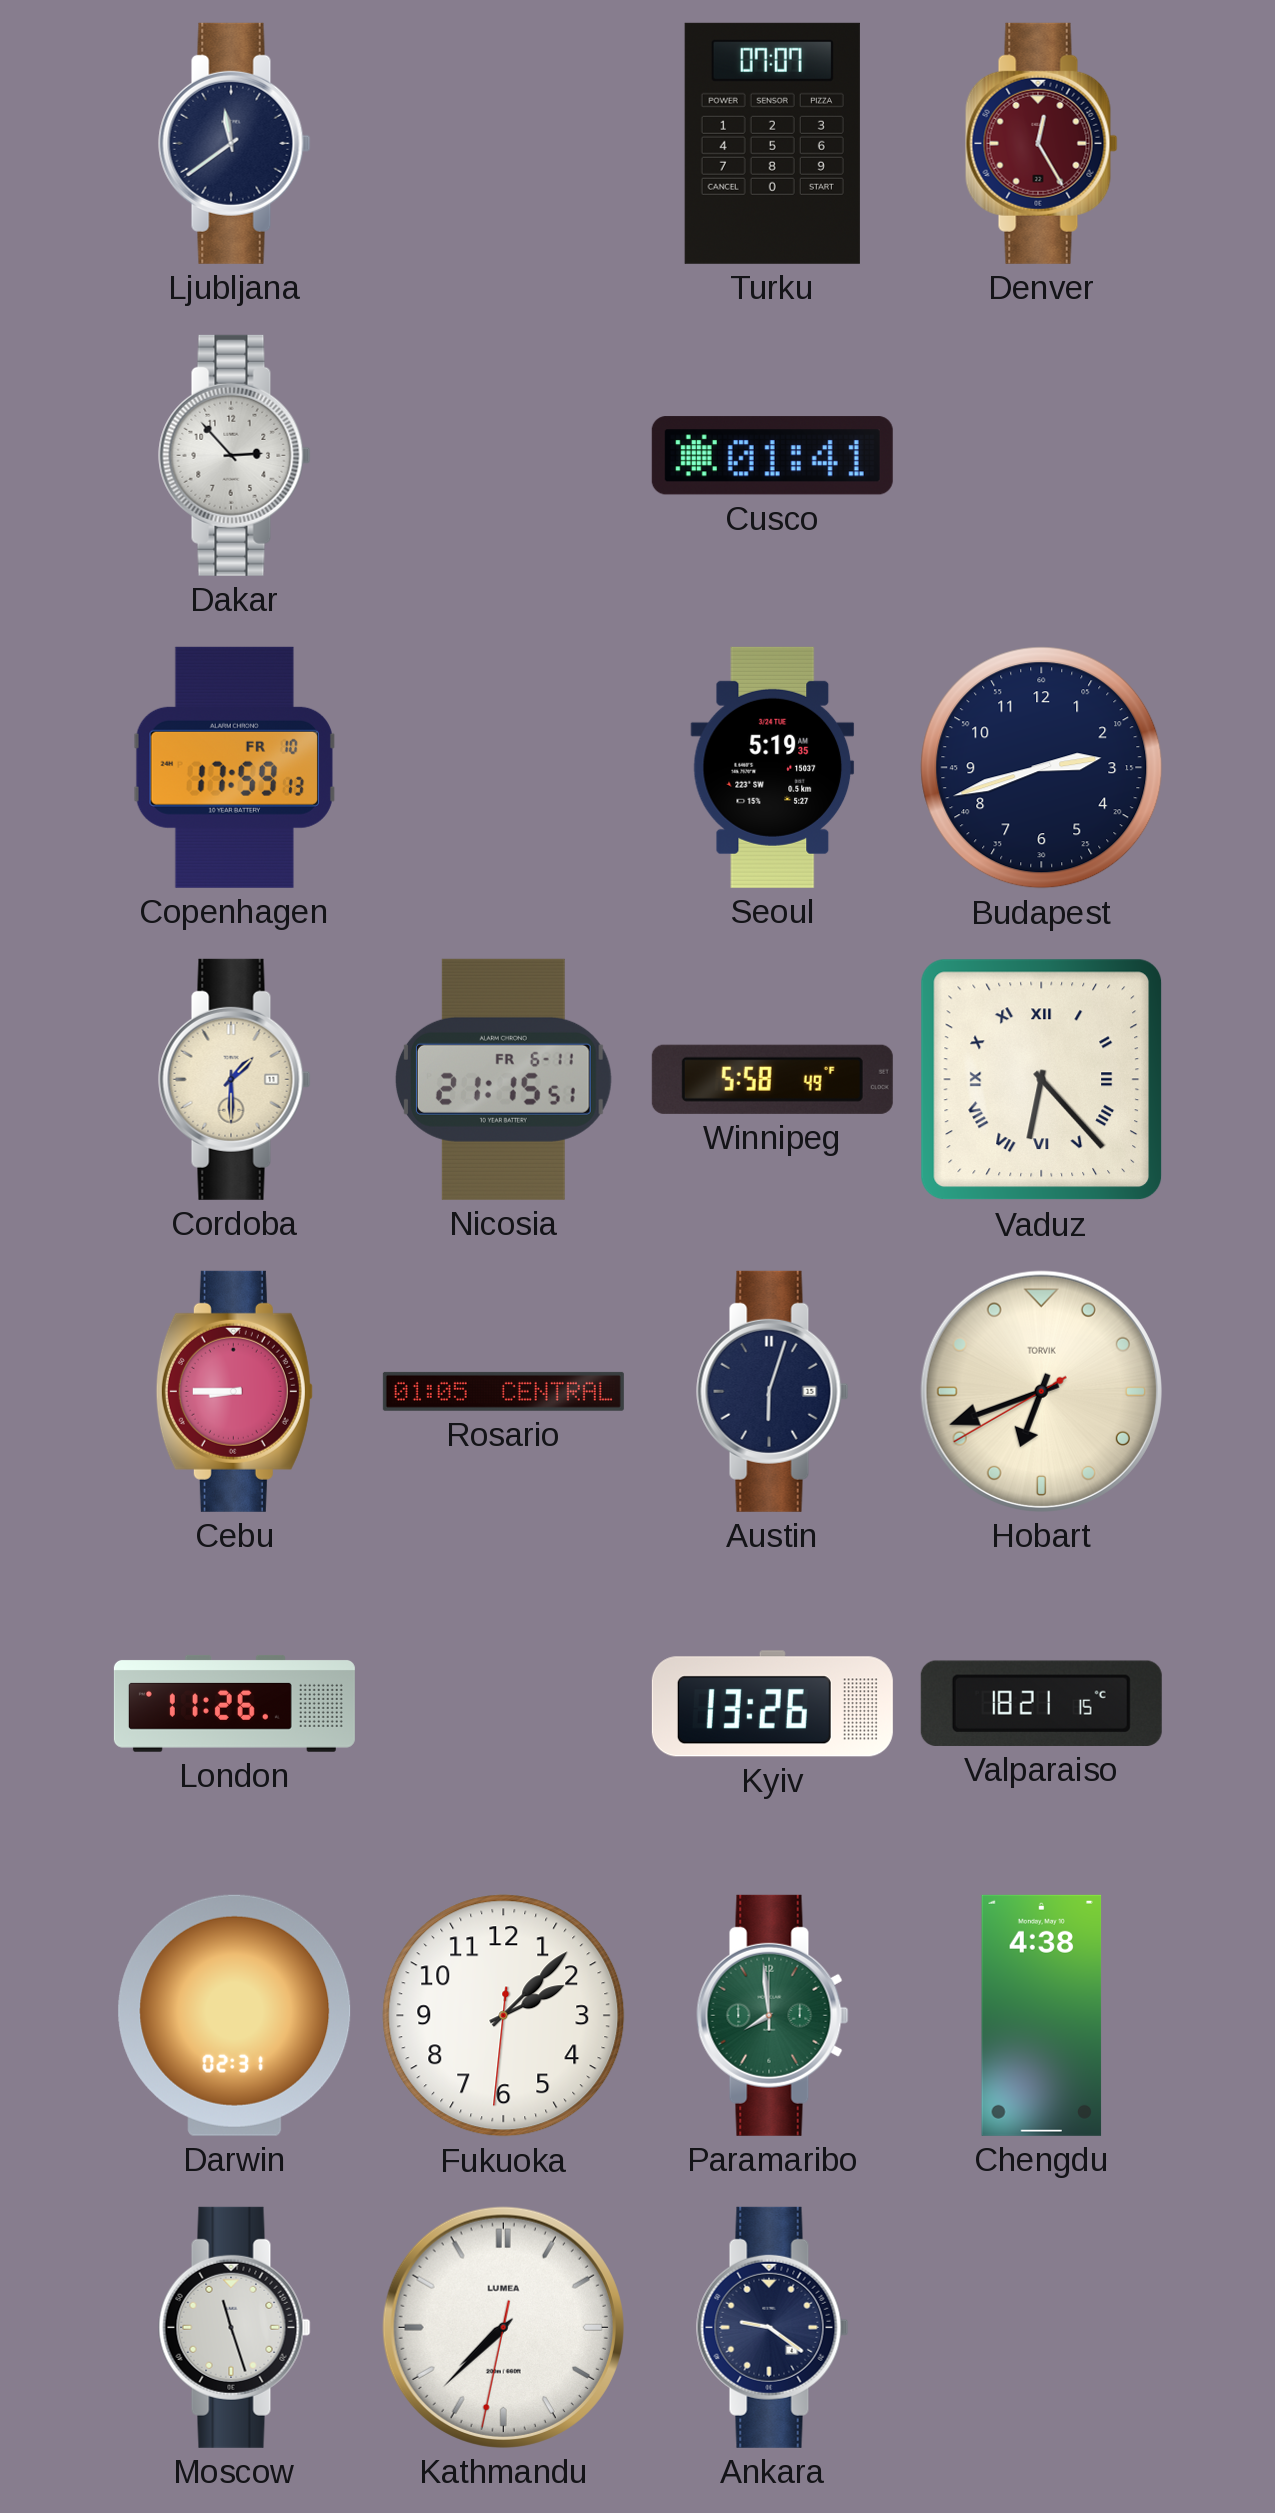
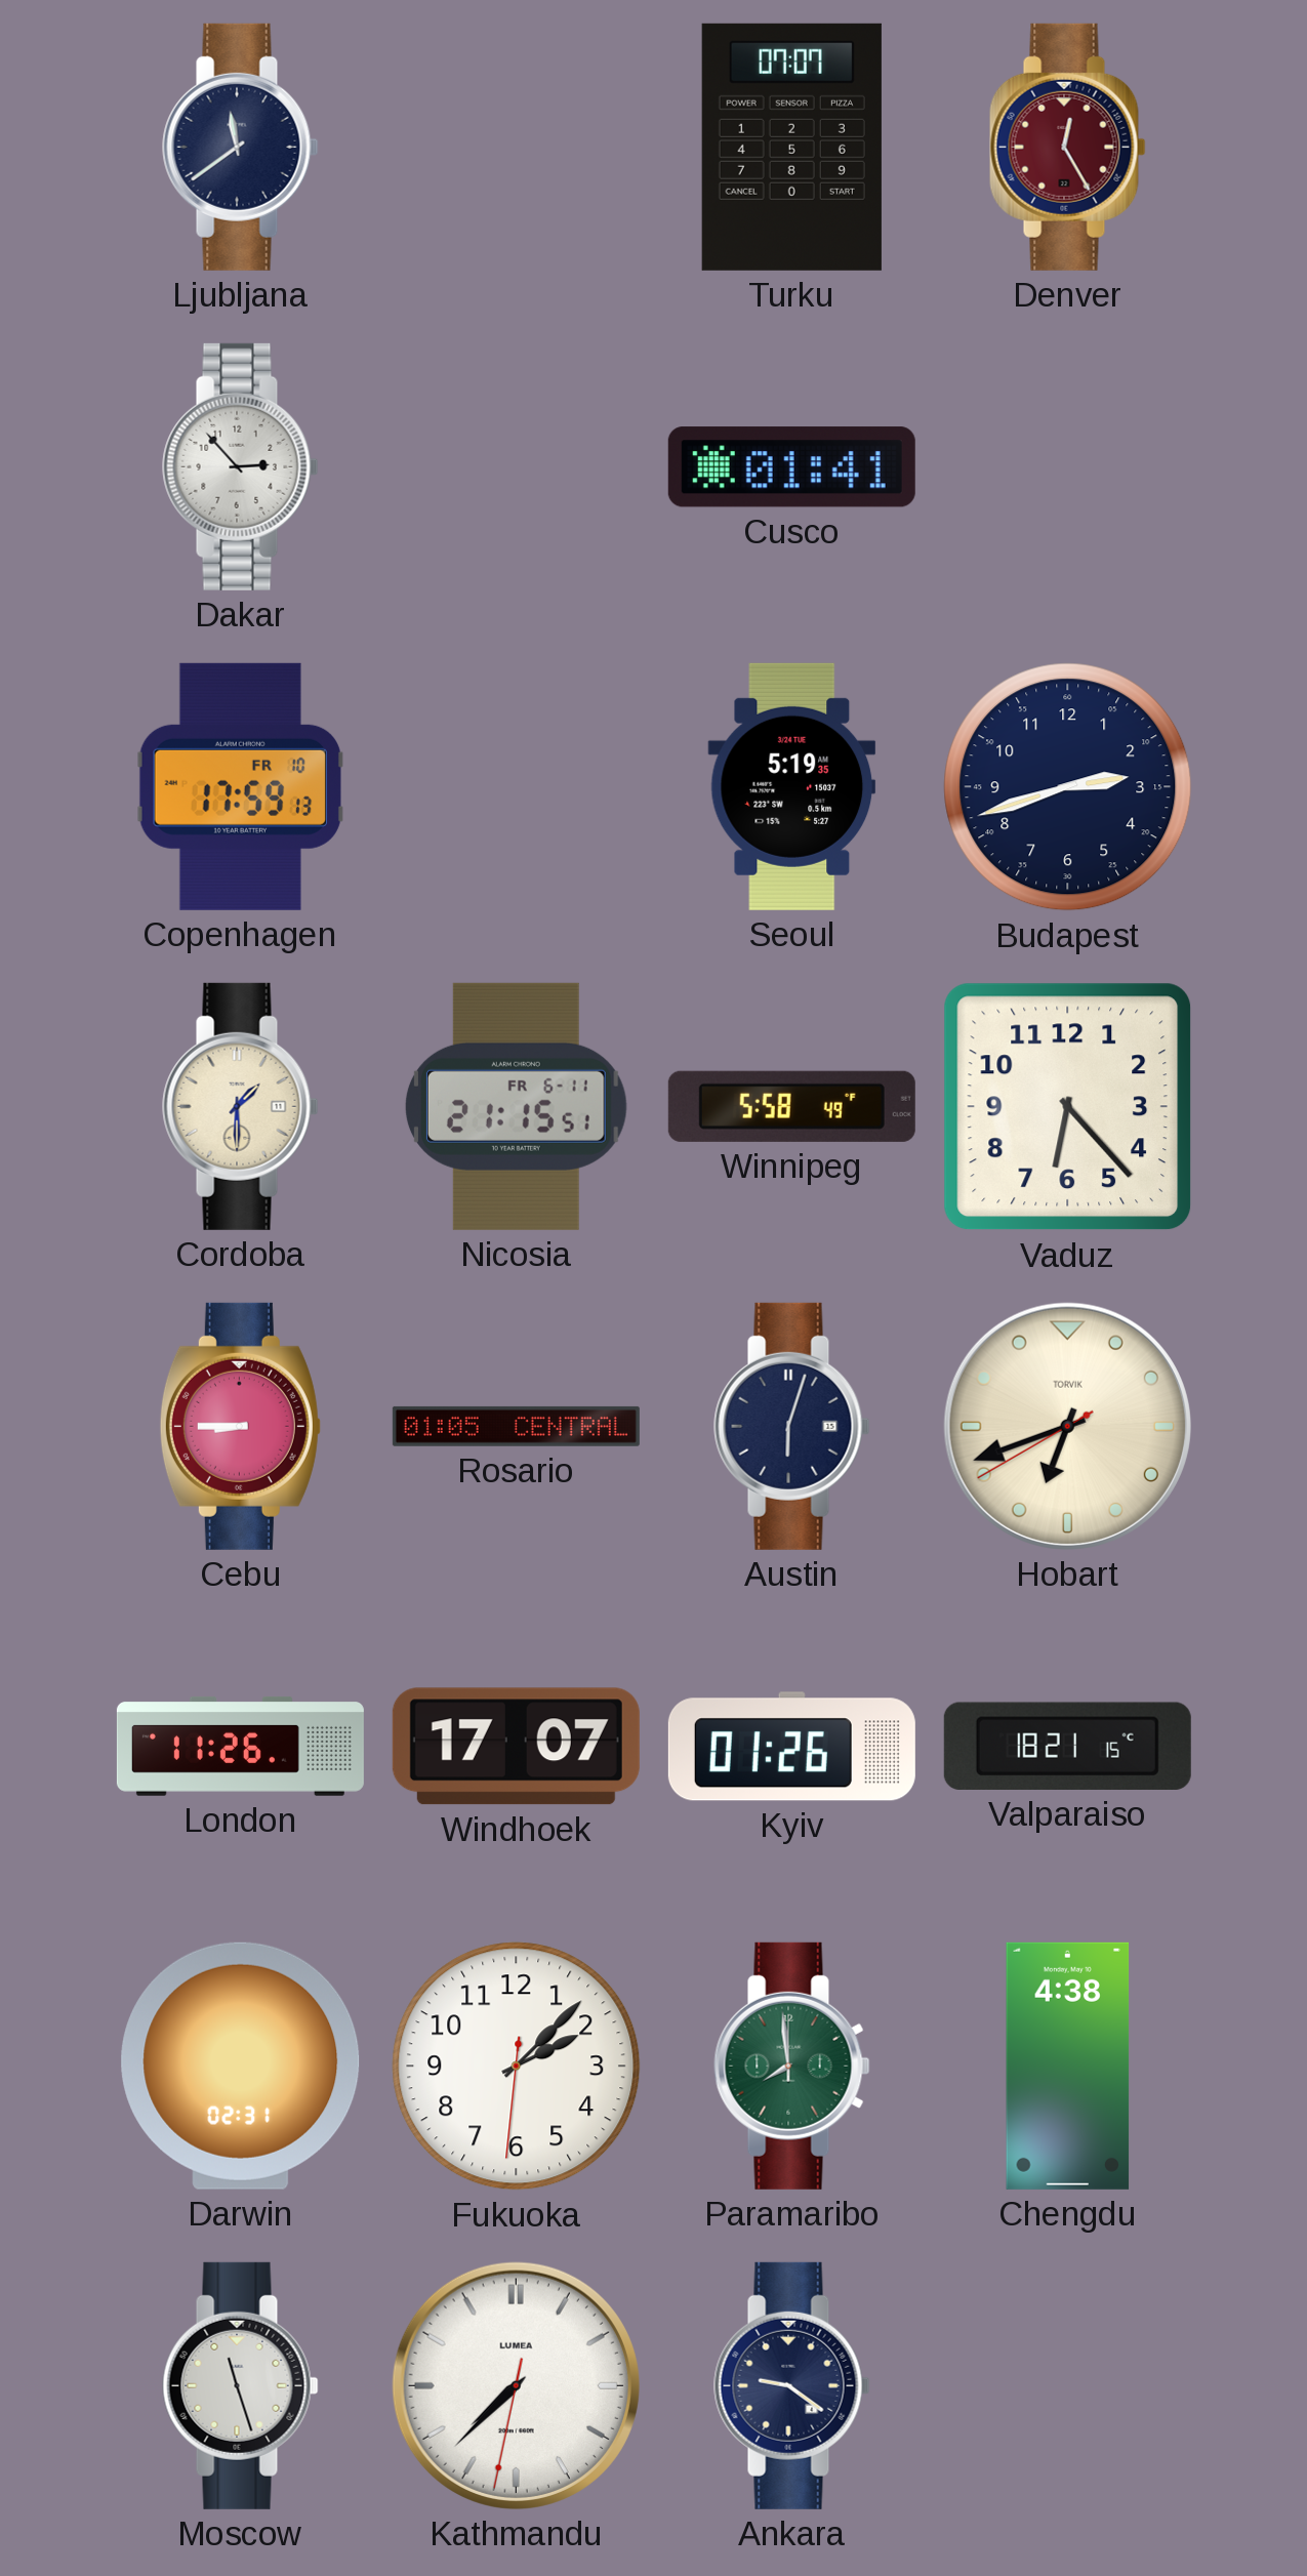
Vaduz numerals: Roman -> Arabic
Windhoek: none -> 17:07
Kyiv: 13:26 -> 01:26
